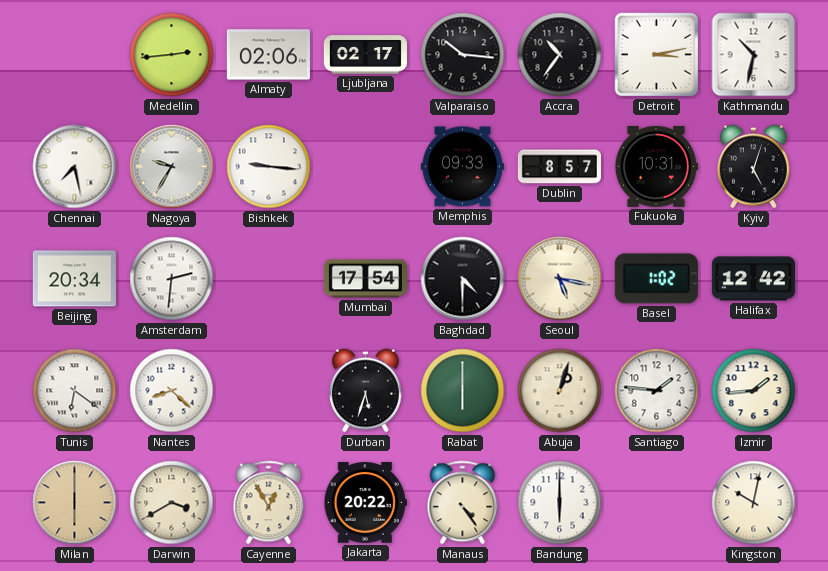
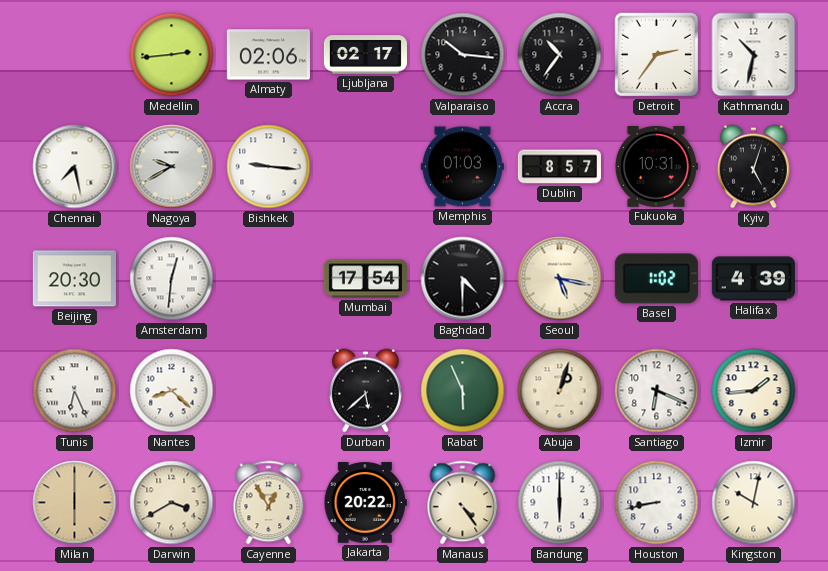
Detroit: 3:13 -> 2:36
Nagoya: 9:35 -> 9:40
Memphis: 09:33 -> 01:03
Beijing: 20:34 -> 20:30
Amsterdam: 2:31 -> 12:31
Halifax: 12:42 -> 4:39
Tunis: 6:21 -> 6:26
Durban: 5:33 -> 5:38
Rabat: 6:00 -> 5:56
Santiago: 1:46 -> 6:19
Houston: none -> 8:43
